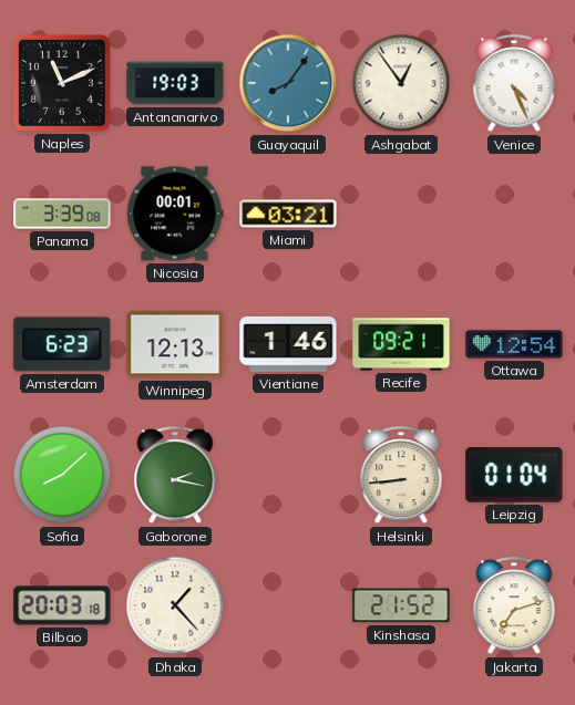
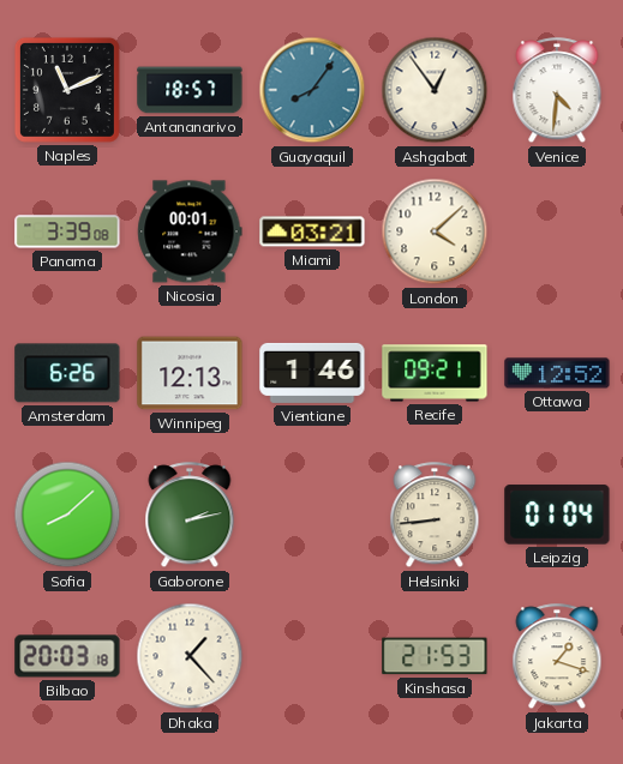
Antananarivo: 19:03 -> 18:57
Venice: 4:26 -> 4:31
London: none -> 4:08
Amsterdam: 6:23 -> 6:26
Ottawa: 12:54 -> 12:52
Gaborone: 2:17 -> 2:13
Kinshasa: 21:52 -> 21:53
Jakarta: 7:12 -> 1:18
